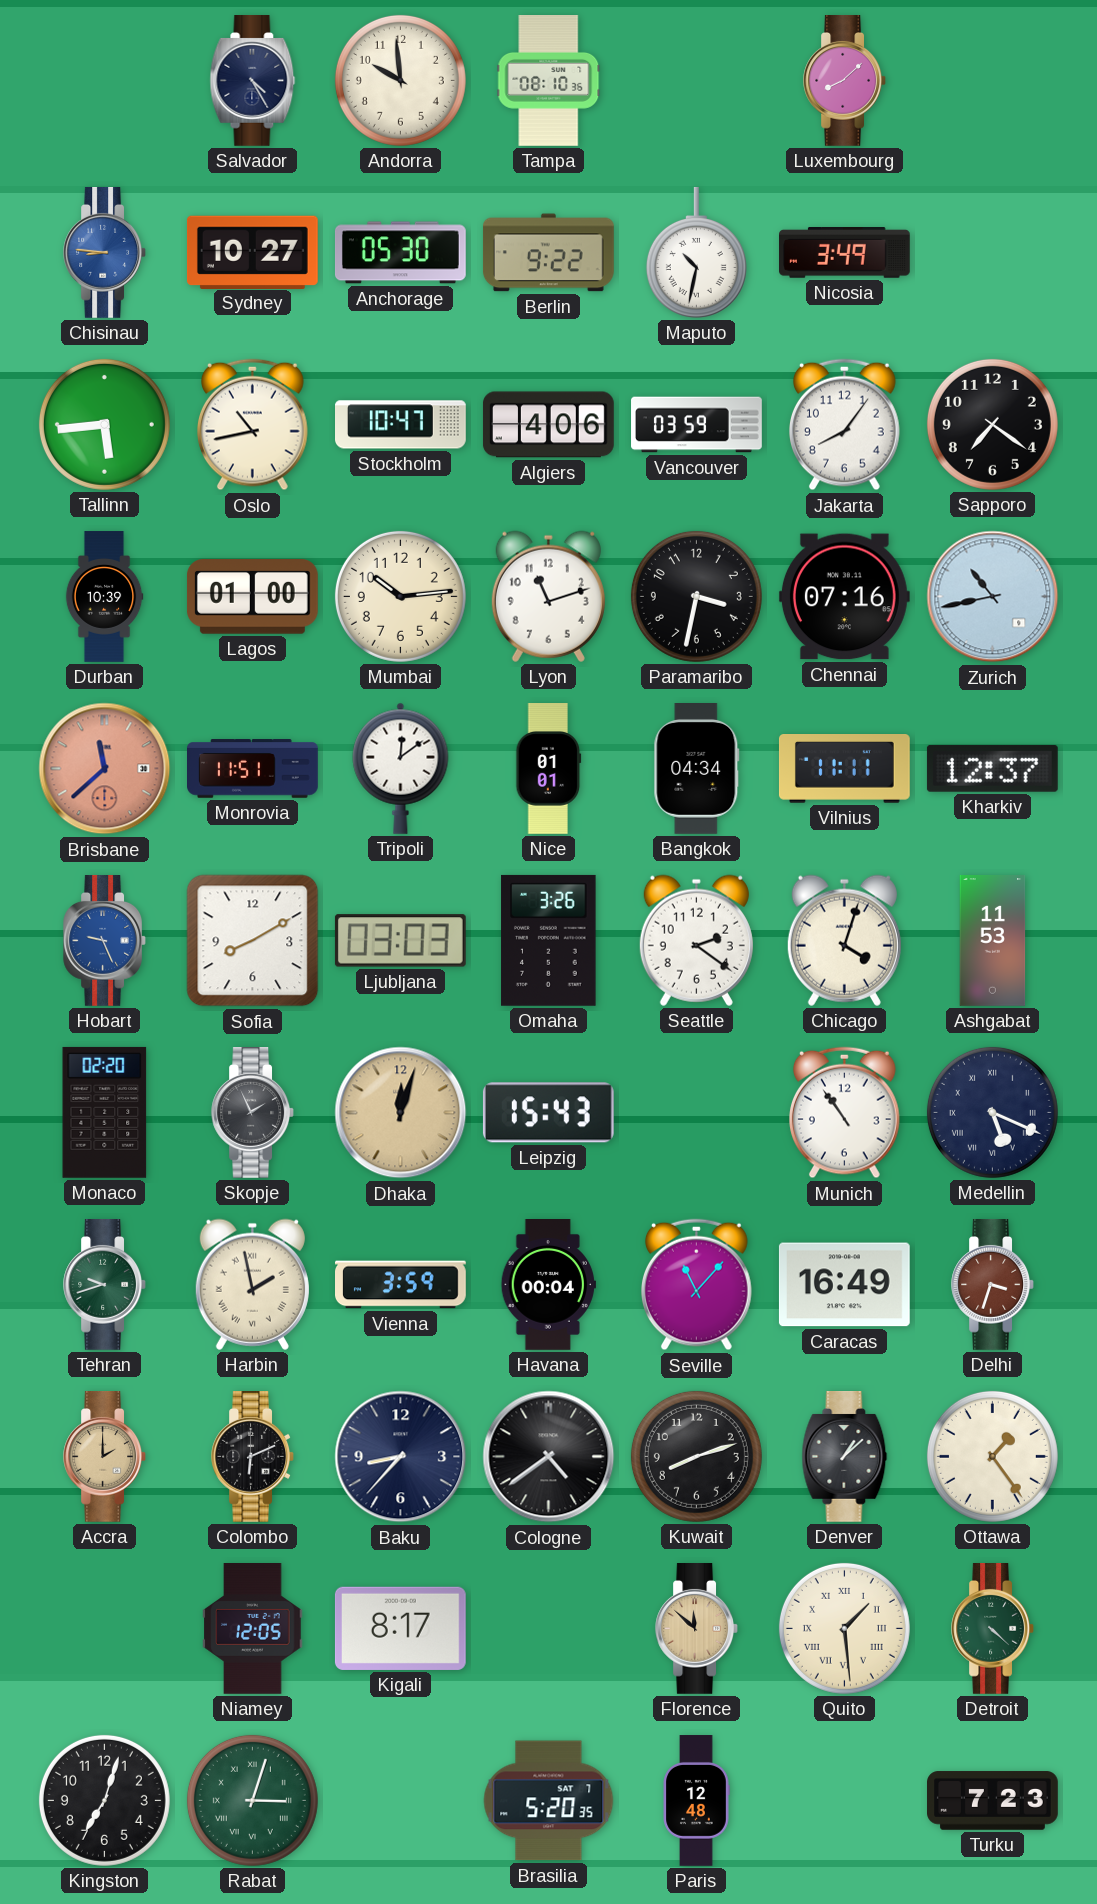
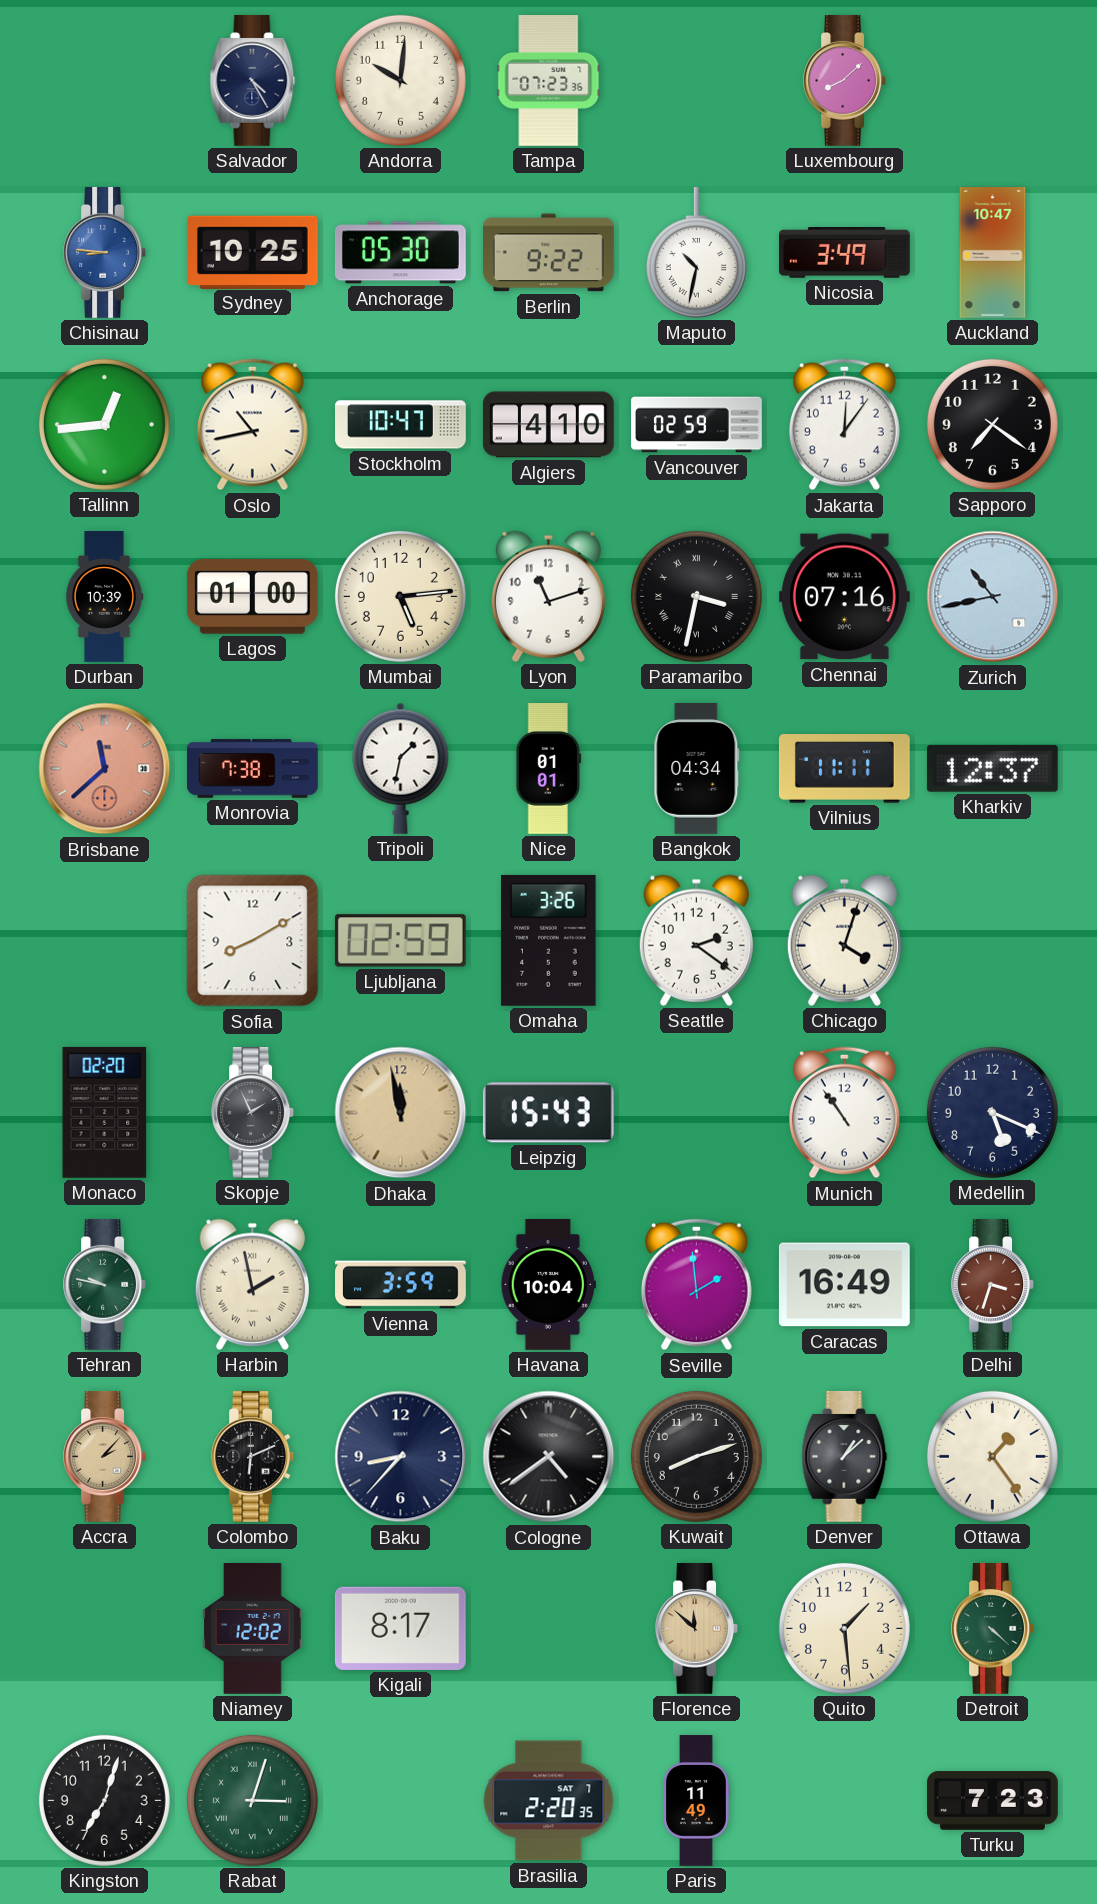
Andorra: 9:59 -> 10:01
Tampa: 08:10 -> 07:23
Sydney: 10:27 -> 10:25
Auckland: none -> 10:47
Tallinn: 5:44 -> 12:44
Algiers: 4:06 -> 4:10
Vancouver: 03:59 -> 02:59
Jakarta: 8:06 -> 12:06
Mumbai: 10:14 -> 5:14
Paramaribo numerals: Arabic -> Roman
Monrovia: 11:51 -> 7:38
Tripoli: 12:09 -> 1:32
Hobart: 9:26 -> none
Ljubljana: 03:03 -> 02:59
Ashgabat: 11:53 -> none
Dhaka: 12:03 -> 11:58
Medellin numerals: Roman -> Arabic
Tehran: 9:42 -> 9:47
Havana: 00:04 -> 10:04
Seville: 11:07 -> 1:59
Accra: 2:00 -> 2:07
Niamey: 12:05 -> 12:02
Quito numerals: Roman -> Arabic
Brasilia: 5:20 -> 2:20
Paris: 12:48 -> 11:49
